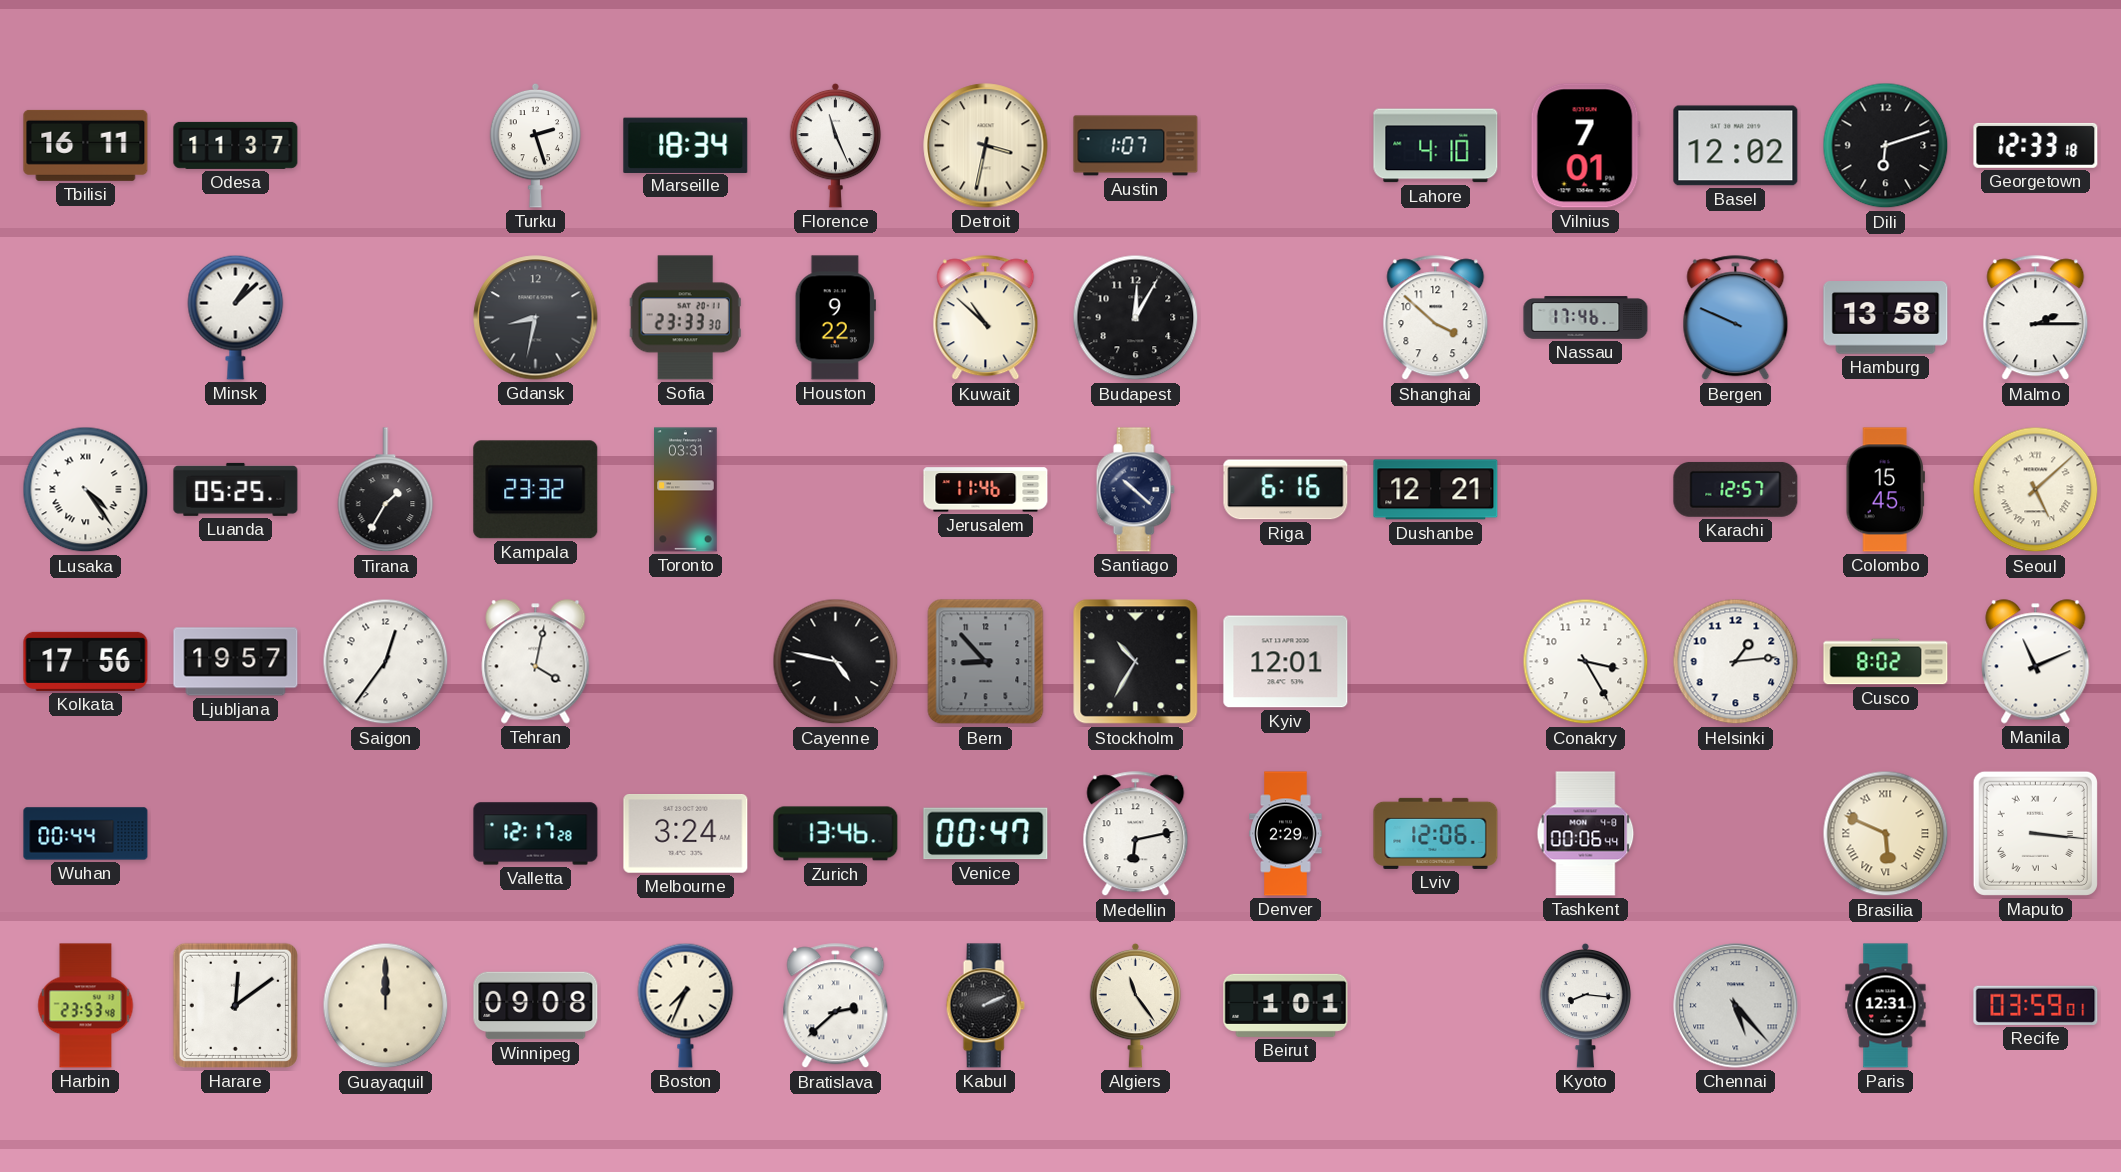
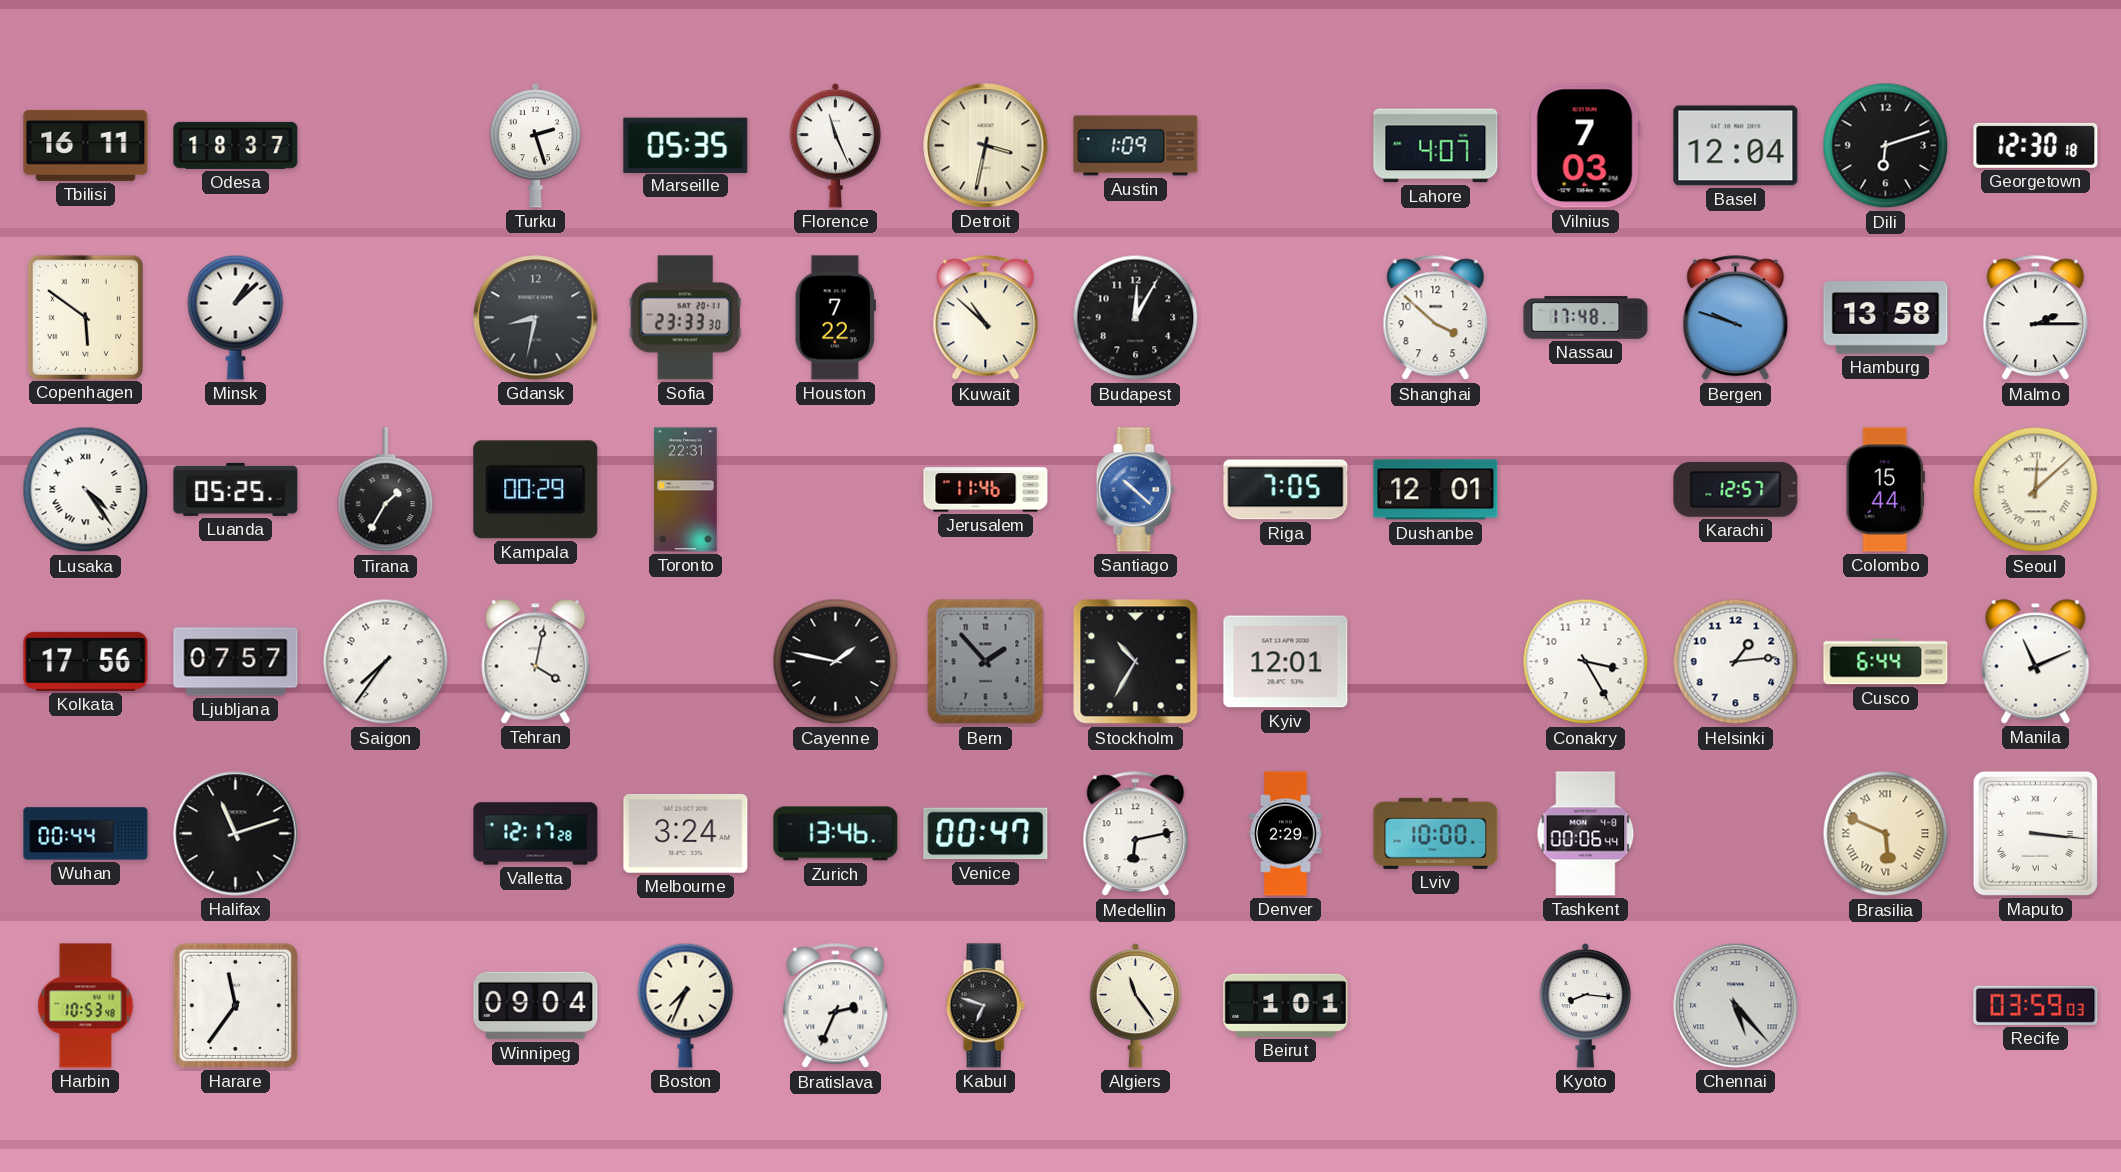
Odesa: 11:37 -> 18:37
Marseille: 18:34 -> 05:35
Austin: 1:07 -> 1:09
Lahore: 4:10 -> 4:07
Vilnius: 7:01 -> 7:03
Basel: 12:02 -> 12:04
Georgetown: 12:33 -> 12:30
Copenhagen: none -> 5:51
Houston: 9:22 -> 7:22
Nassau: 17:46 -> 17:48
Bergen: 9:49 -> 9:48
Kampala: 23:32 -> 00:29
Toronto: 03:31 -> 22:31
Santiago dial: navy -> blue
Riga: 6:16 -> 7:05
Dushanbe: 12:21 -> 12:01
Colombo: 15:45 -> 15:44
Seoul: 5:08 -> 12:08
Ljubljana: 19:57 -> 07:57
Saigon: 12:36 -> 7:36
Cayenne: 4:47 -> 1:47
Bern: 8:53 -> 1:53
Cusco: 8:02 -> 6:44
Halifax: none -> 11:12
Lviv: 12:06 -> 10:00
Harbin: 23:53 -> 10:53
Harare: 12:09 -> 11:36
Guayaquil: 12:00 -> none
Winnipeg: 09:08 -> 09:04
Bratislava: 2:38 -> 2:34
Kabul: 2:11 -> 6:48
Paris: 12:31 -> none
Recife: 03:59:01 -> 03:59:03
